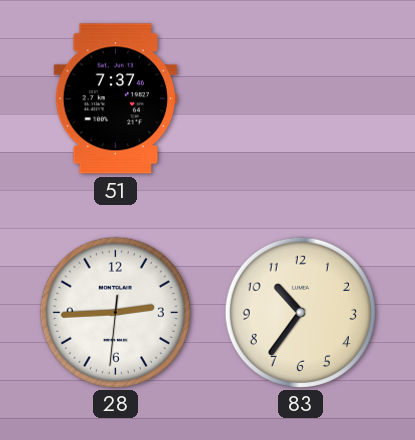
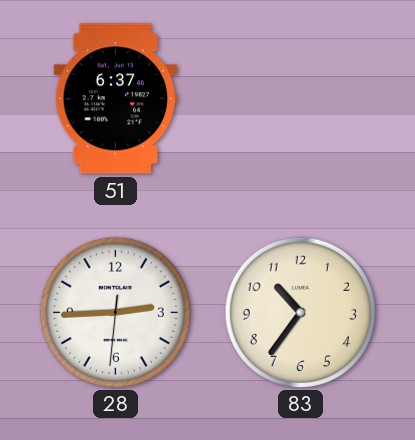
51: 7:37 -> 6:37
